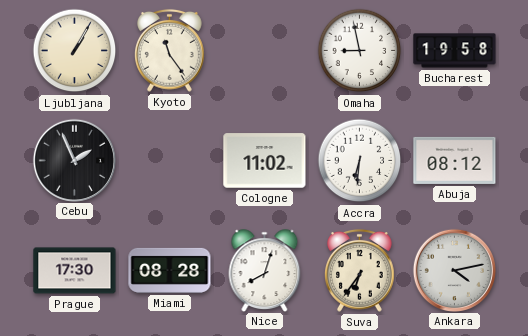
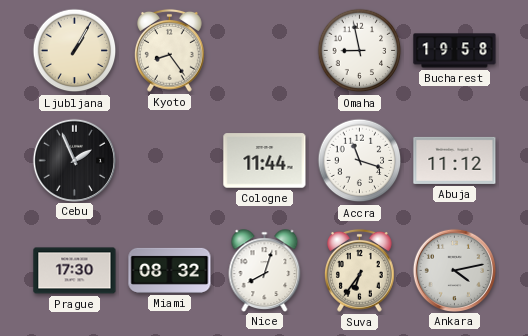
Kyoto: 11:24 -> 8:24
Cologne: 11:02 -> 11:44
Accra: 6:31 -> 11:18
Abuja: 08:12 -> 11:12
Miami: 08:28 -> 08:32
